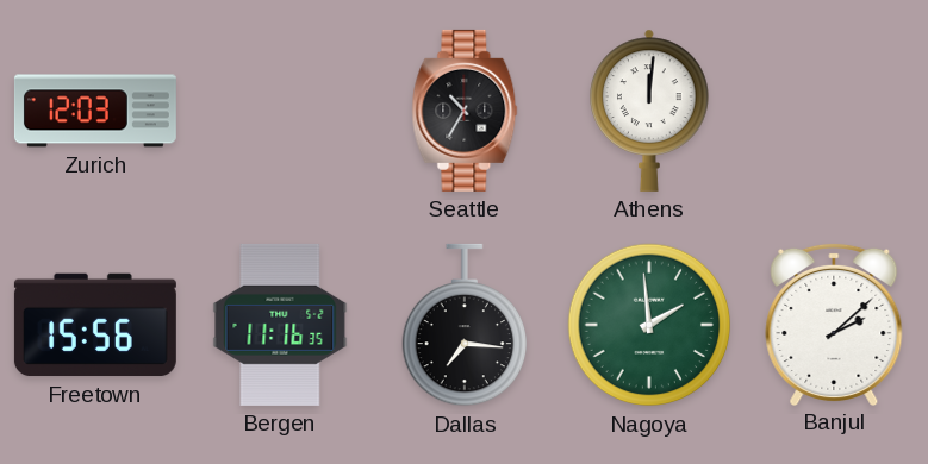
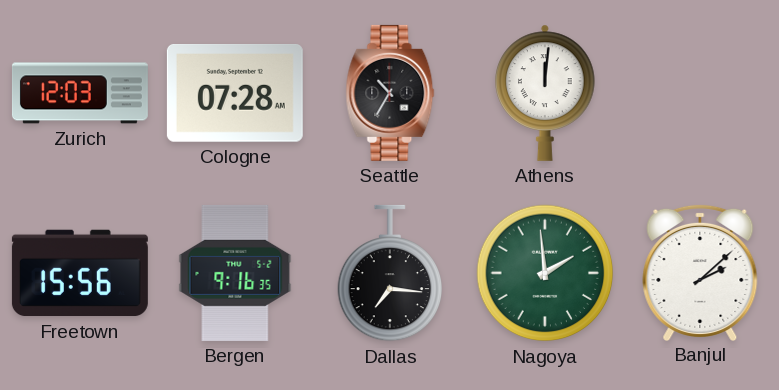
Cologne: none -> 07:28
Bergen: 11:16 -> 9:16
